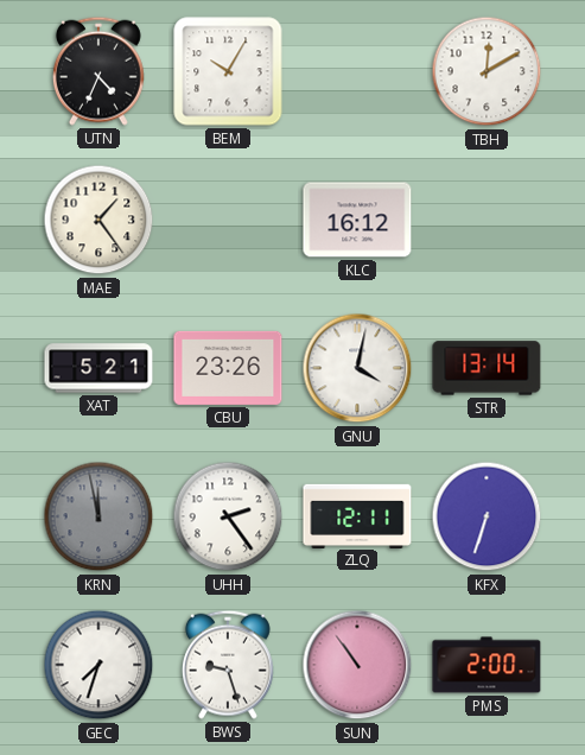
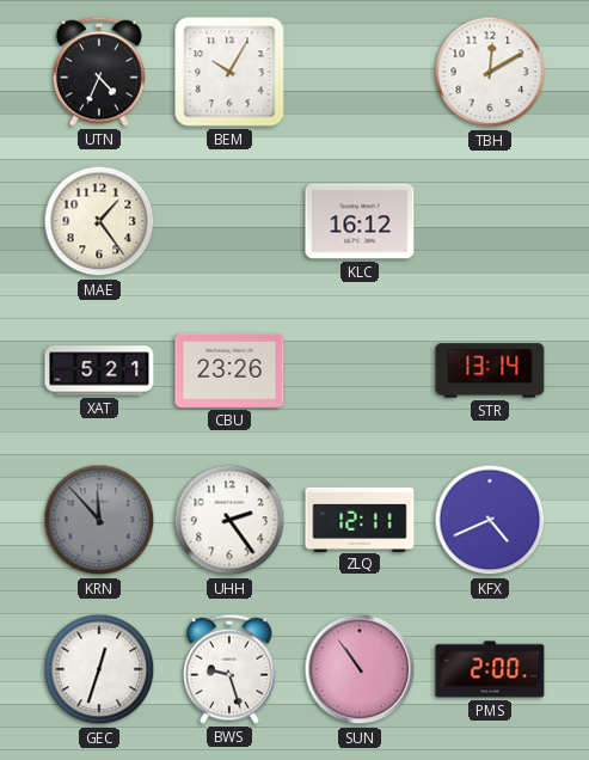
GNU: 4:02 -> none
KRN: 11:58 -> 11:53
KFX: 6:33 -> 4:41
GEC: 7:33 -> 12:33
